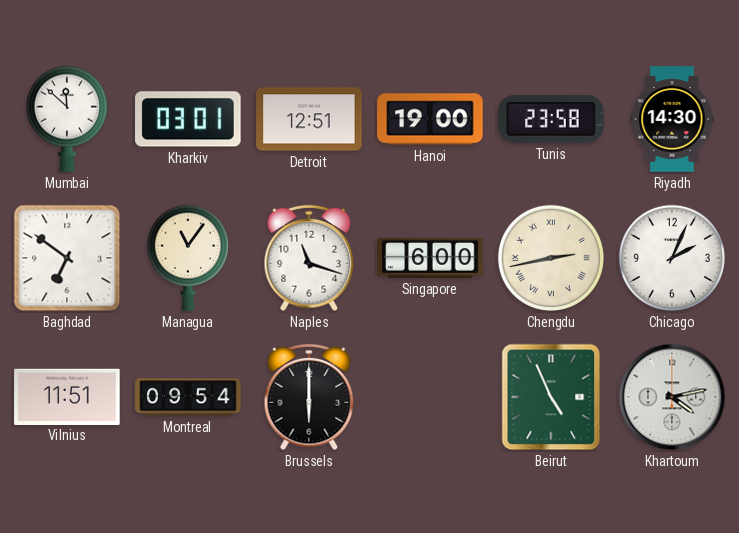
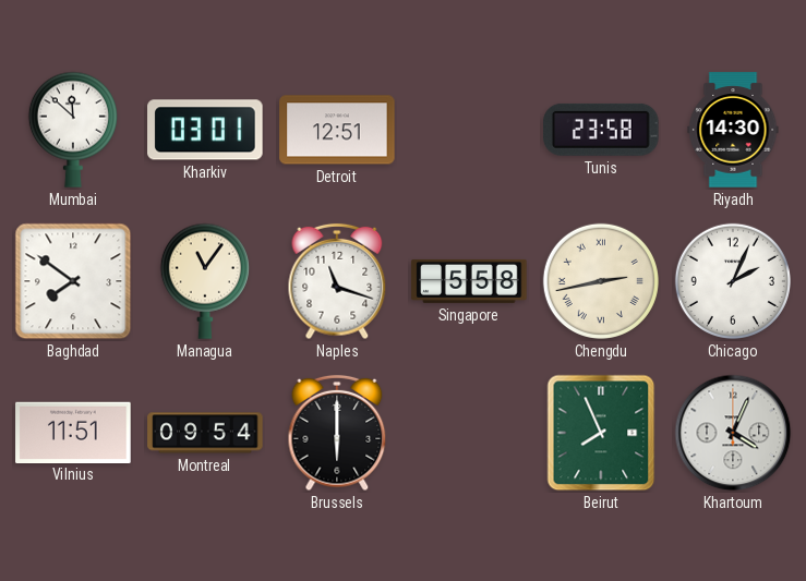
Hanoi: 19:00 -> none
Baghdad: 6:51 -> 7:51
Singapore: 6:00 -> 5:58
Beirut: 4:56 -> 7:56
Khartoum: 4:13 -> 4:04
